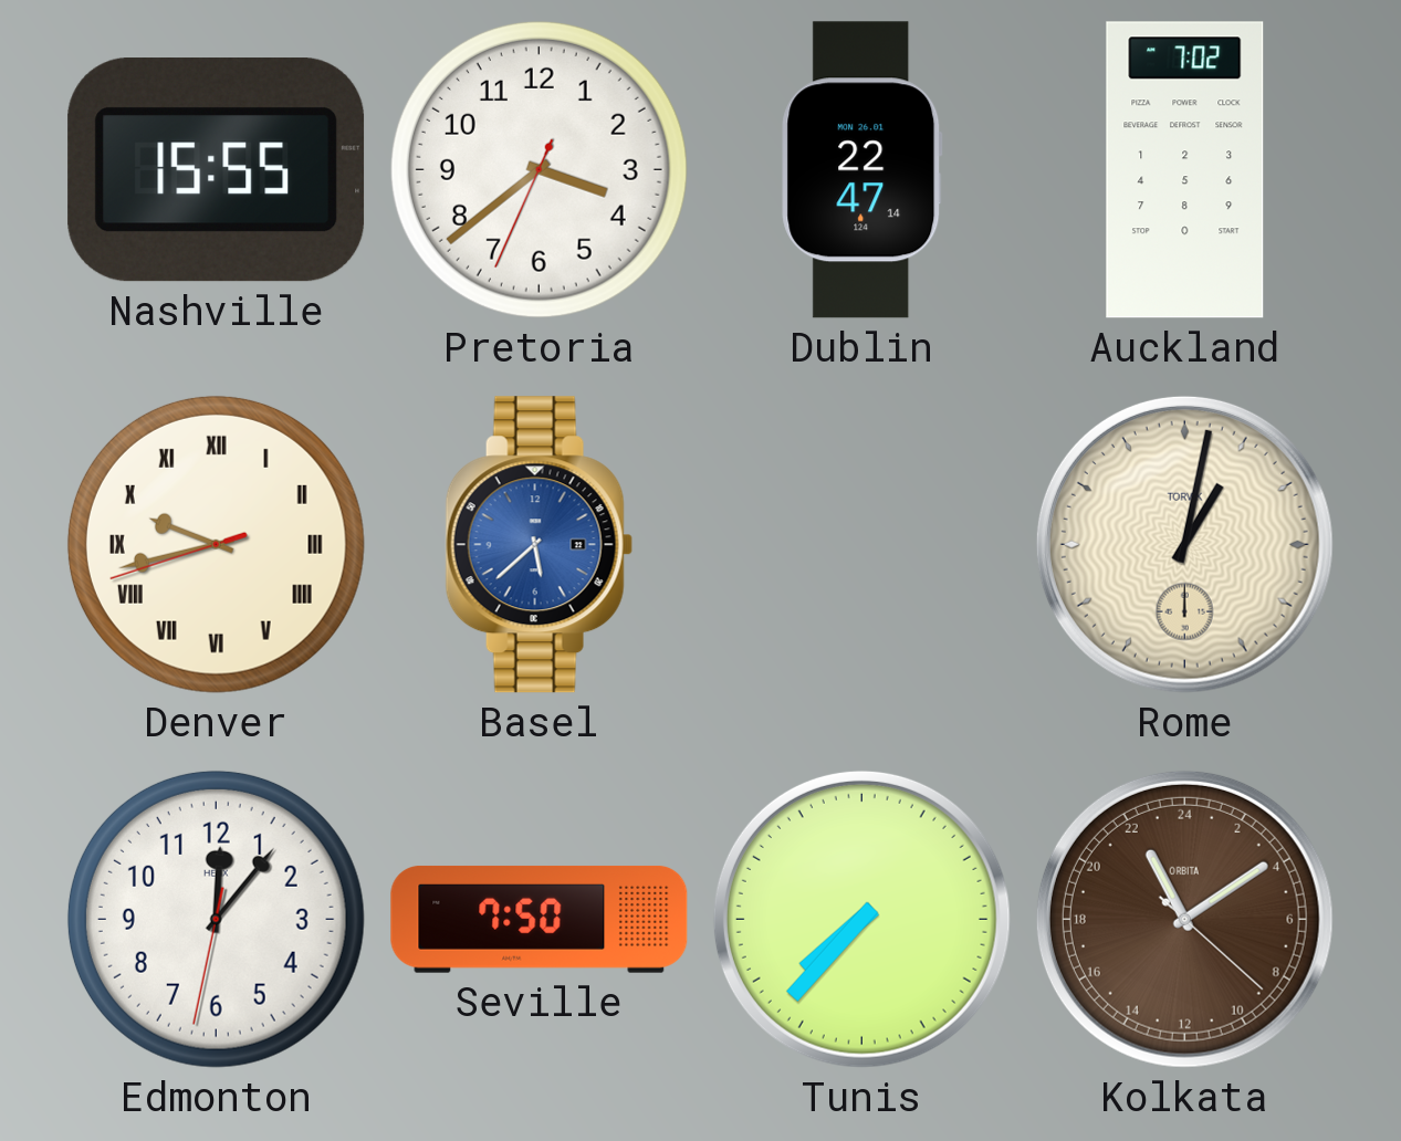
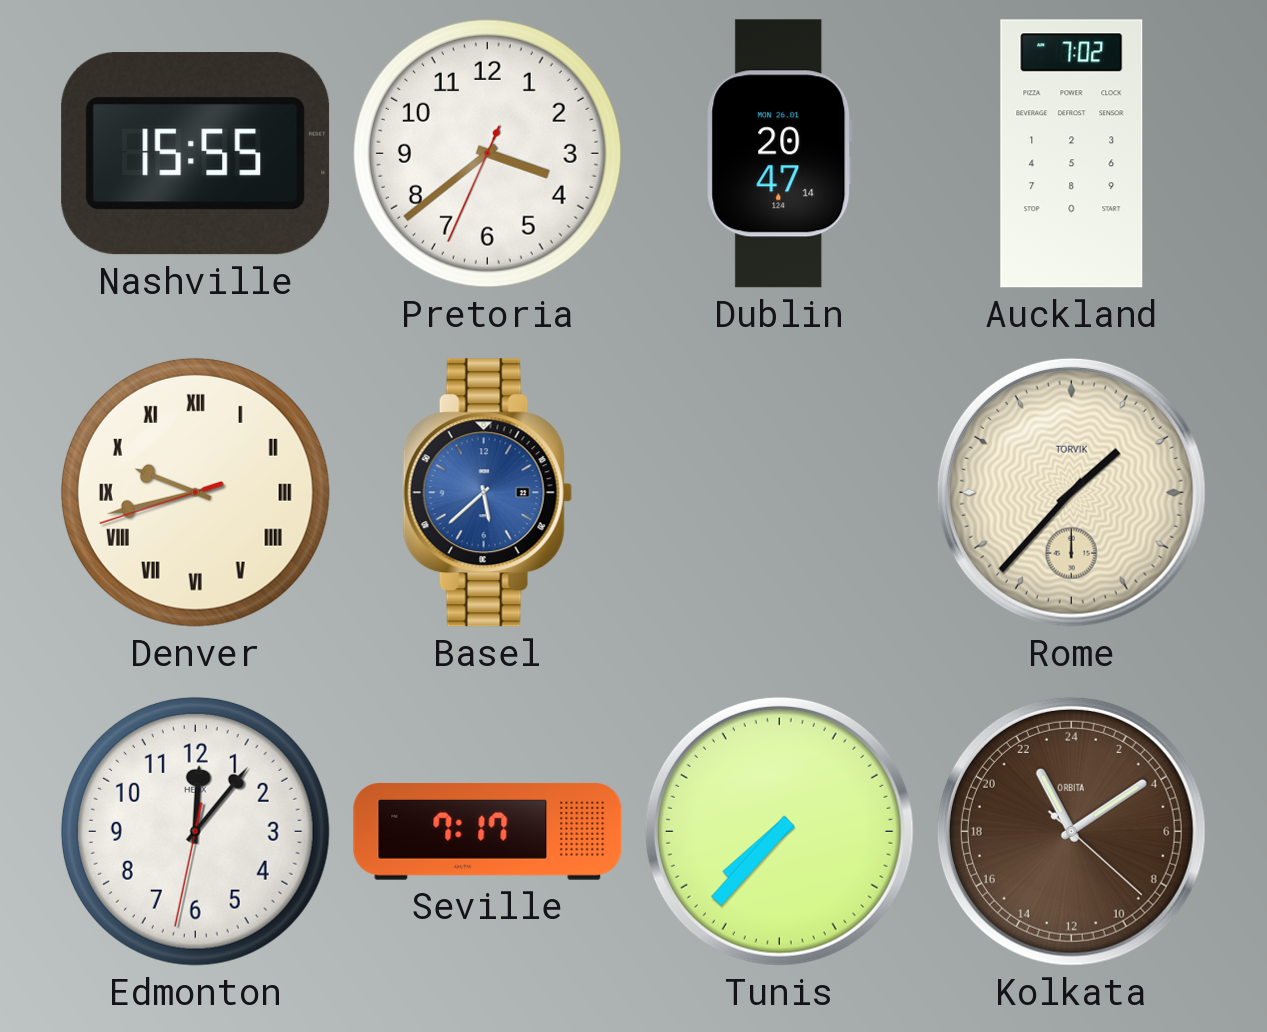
Dublin: 22:47 -> 20:47
Rome: 1:02 -> 1:37
Seville: 7:50 -> 7:17
